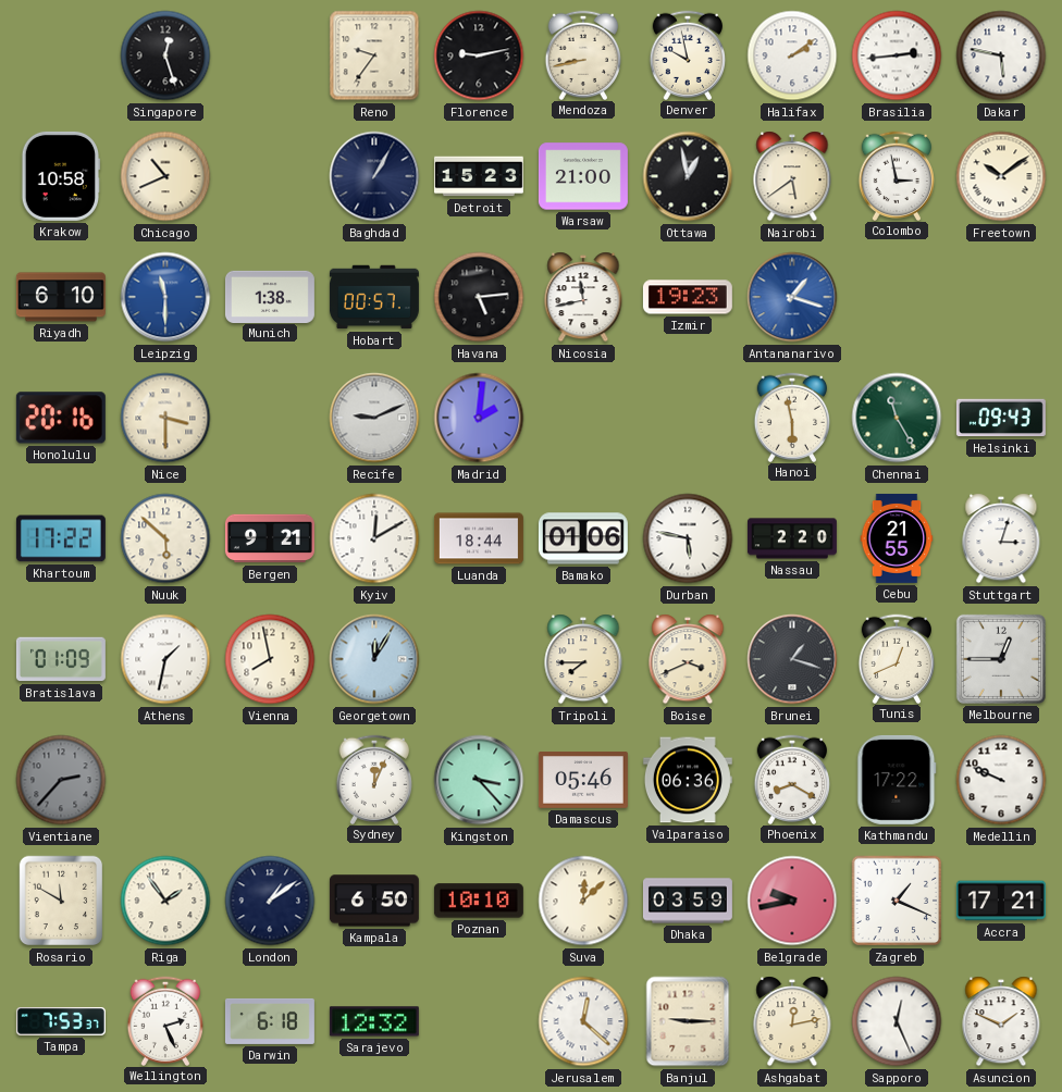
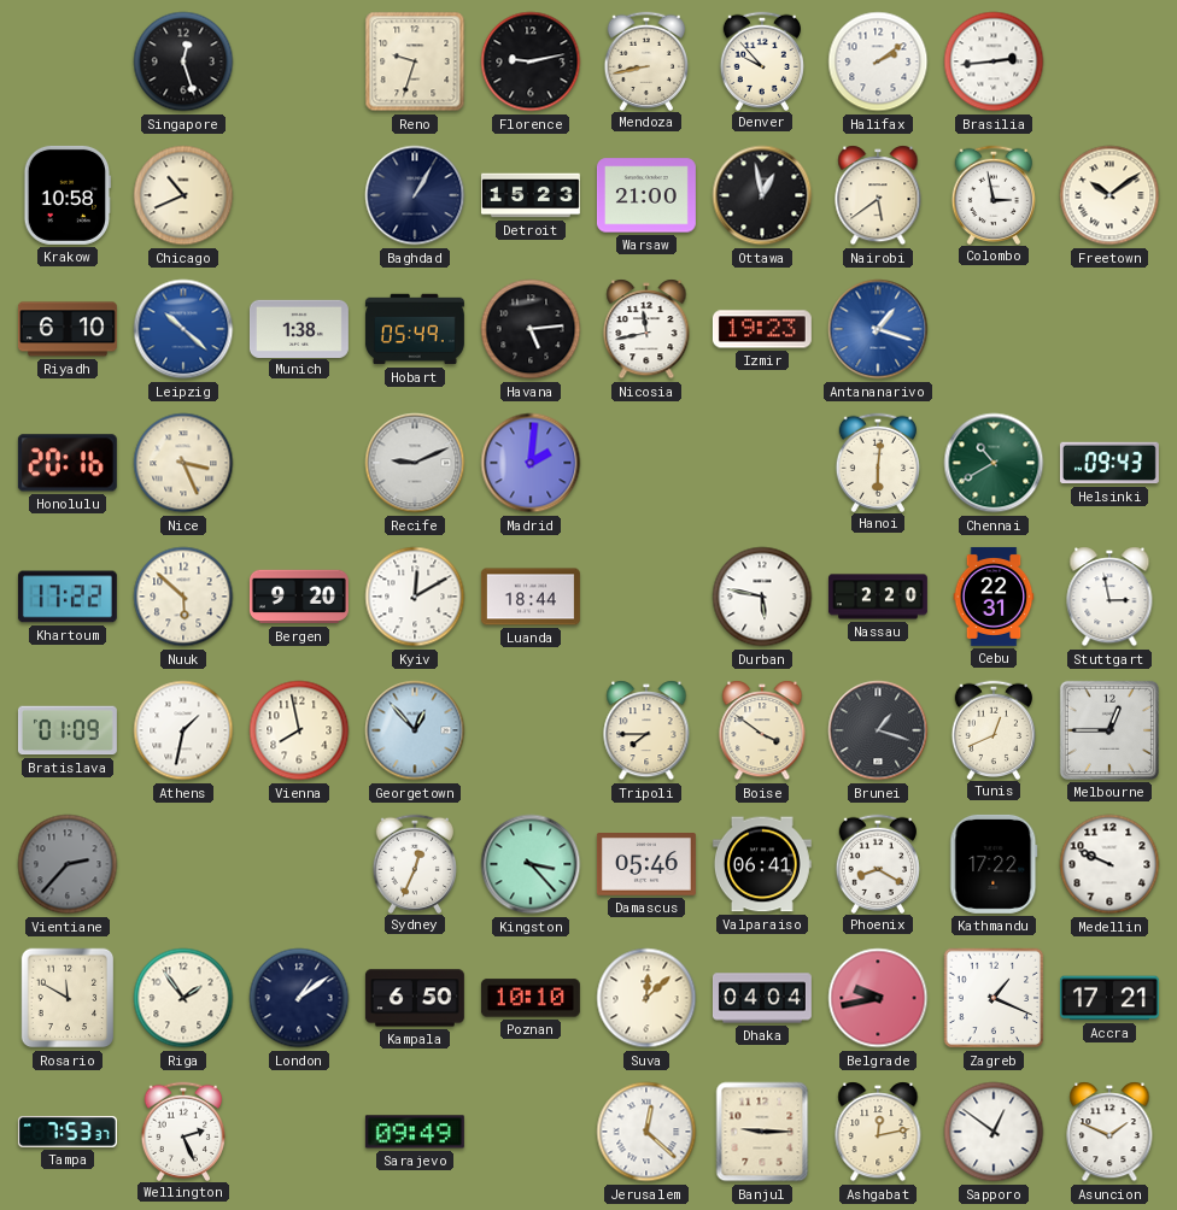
Reno: 9:36 -> 9:33
Denver: 9:58 -> 9:53
Dakar: 5:47 -> none
Leipzig: 11:30 -> 10:22
Hobart: 00:57 -> 05:49
Nice: 3:30 -> 3:26
Hanoi: 5:58 -> 6:01
Chennai: 11:25 -> 10:40
Bergen: 9:21 -> 9:20
Bamako: 01:06 -> none
Cebu: 21:55 -> 22:31
Stuttgart: 3:03 -> 2:58
Georgetown: 12:05 -> 12:53
Boise: 3:41 -> 3:51
Sydney: 12:04 -> 12:34
Valparaiso: 06:36 -> 06:41
Dhaka: 03:59 -> 04:04
Darwin: 6:18 -> none
Sarajevo: 12:32 -> 09:49
Sapporo: 12:26 -> 12:51
